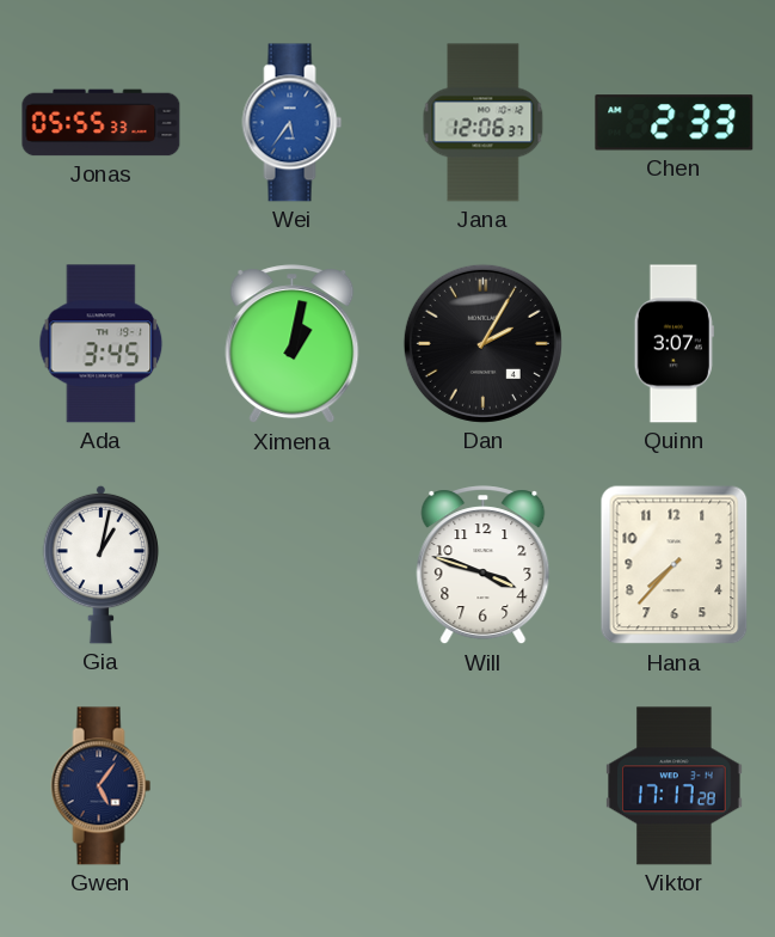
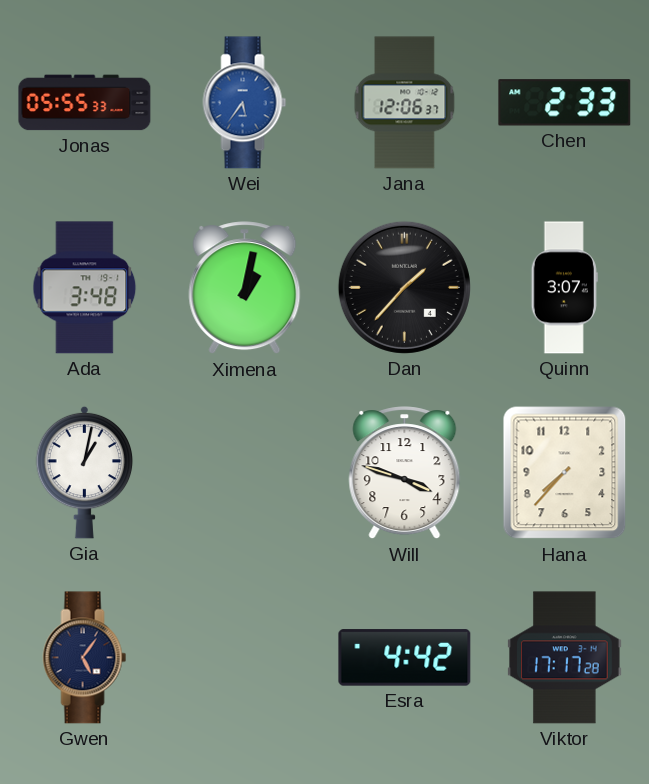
Ada: 3:45 -> 3:48
Dan: 2:05 -> 1:37
Esra: none -> 4:42
